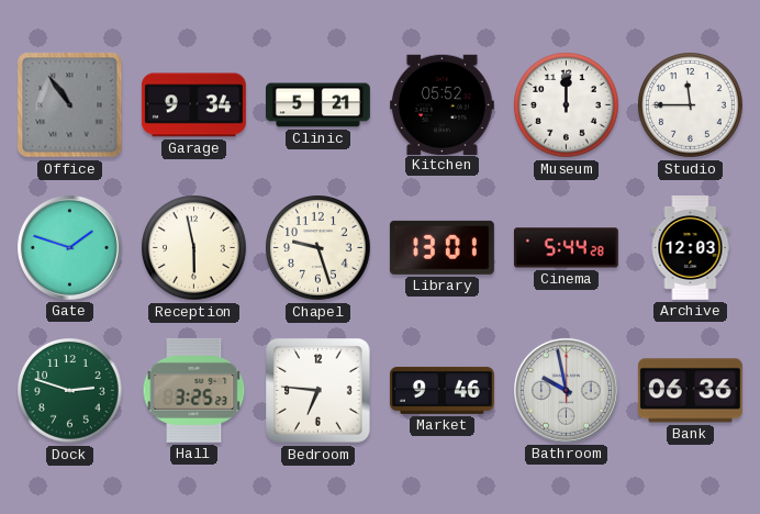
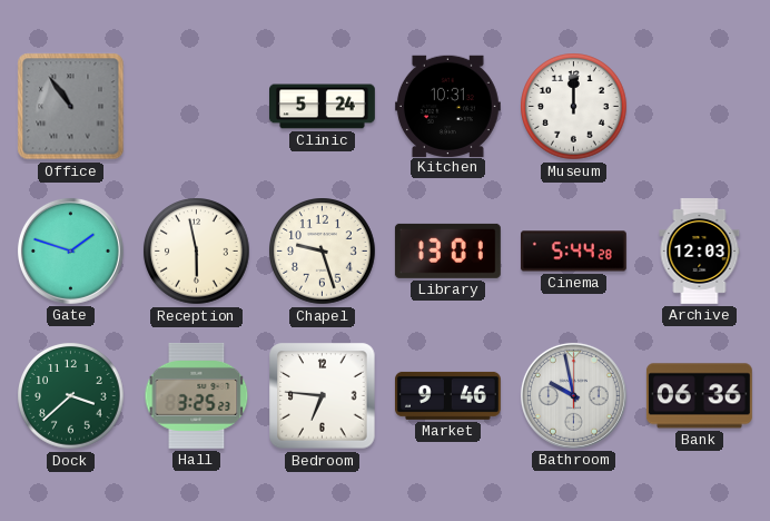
Garage: 9:34 -> none
Clinic: 5:21 -> 5:24
Kitchen: 05:52 -> 10:31
Studio: 11:45 -> none
Dock: 2:48 -> 3:38
